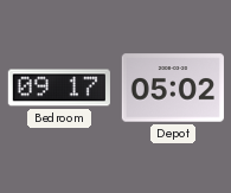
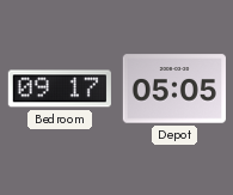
Depot: 05:02 -> 05:05
